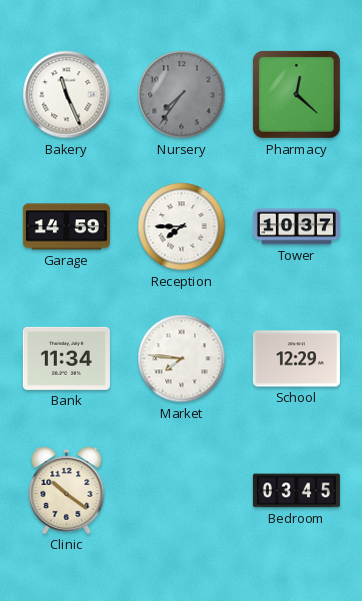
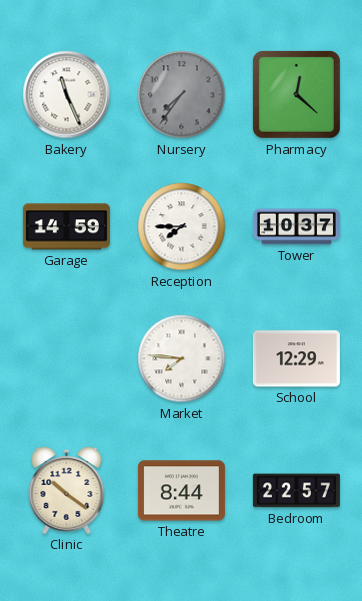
Bank: 11:34 -> none
Theatre: none -> 8:44
Bedroom: 03:45 -> 22:57
